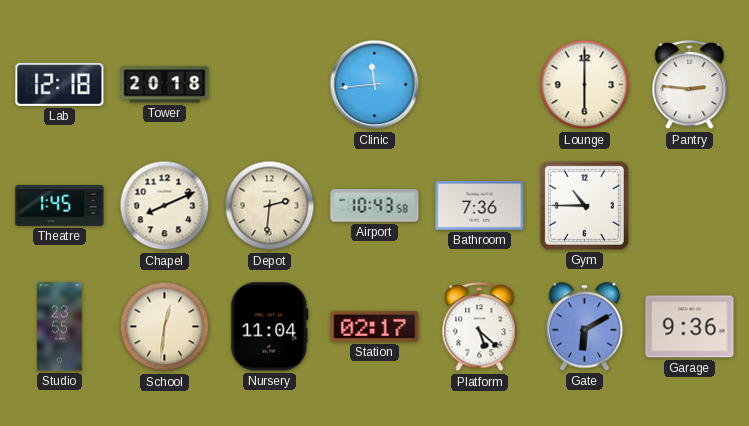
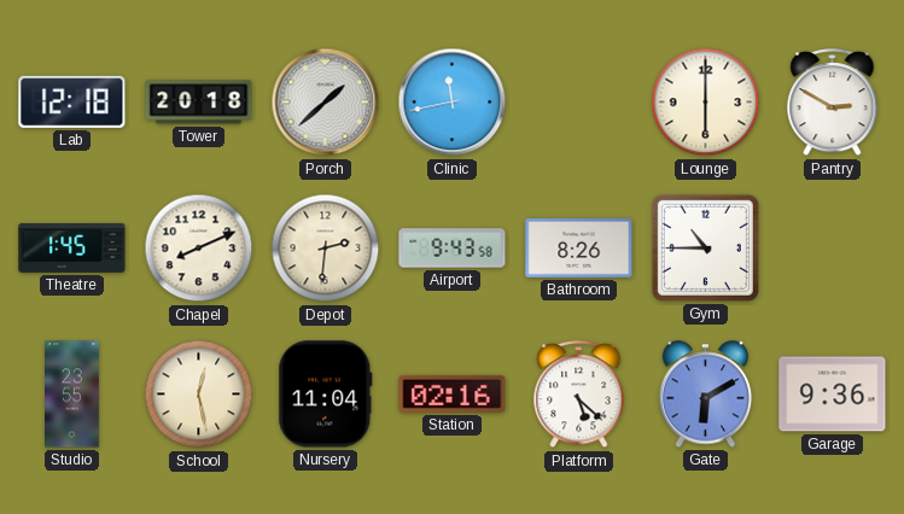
Porch: none -> 1:38
Clinic: 11:44 -> 11:43
Pantry: 2:46 -> 2:50
Airport: 10:43 -> 9:43
Bathroom: 7:36 -> 8:26
School: 12:31 -> 12:28
Station: 02:17 -> 02:16
